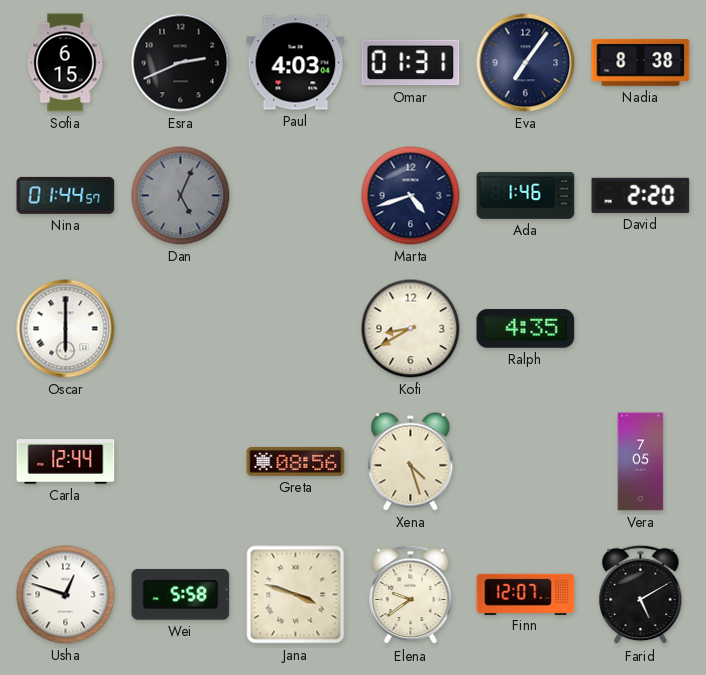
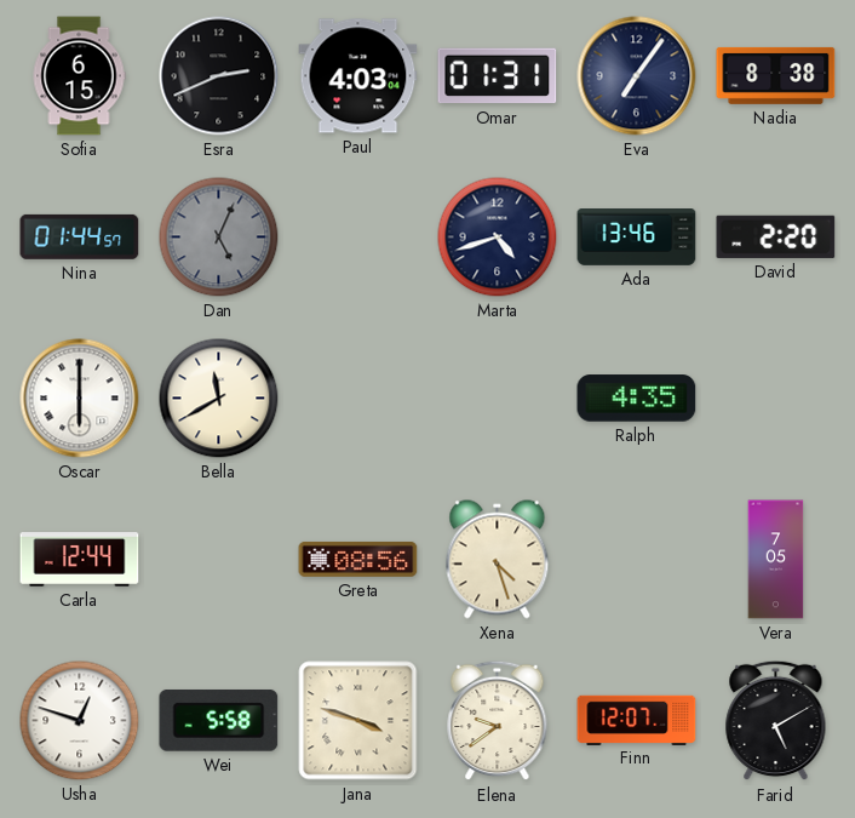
Ada: 1:46 -> 13:46
Bella: none -> 11:40
Kofi: 8:40 -> none
